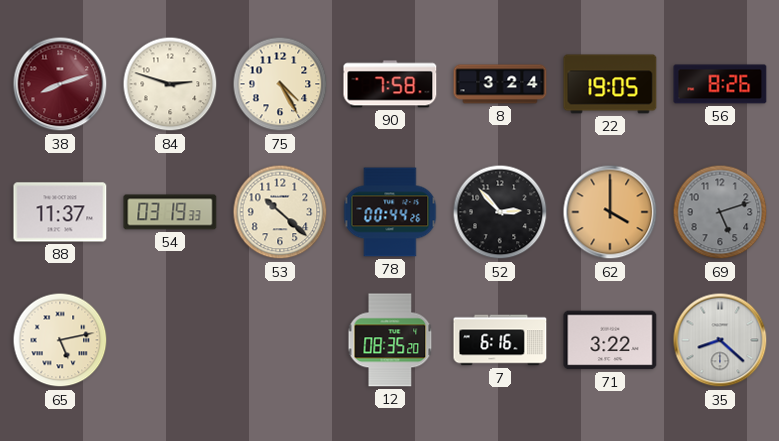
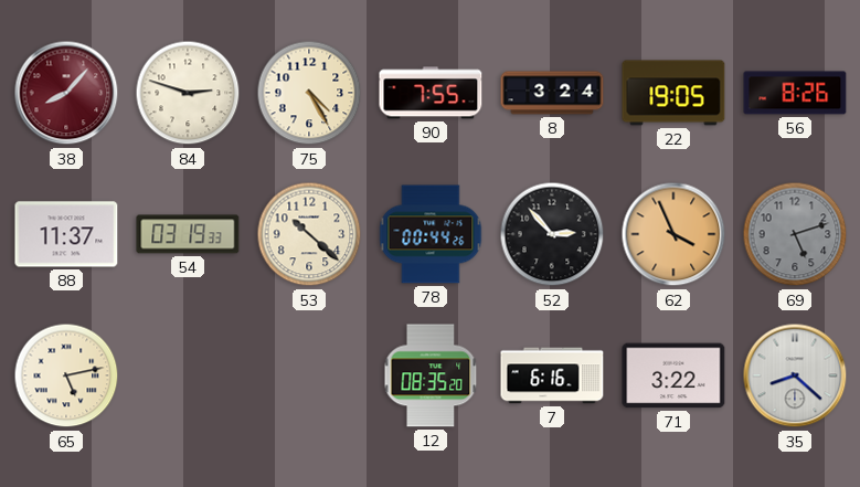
38: 8:12 -> 8:07
90: 7:58 -> 7:55
62: 4:00 -> 3:56
